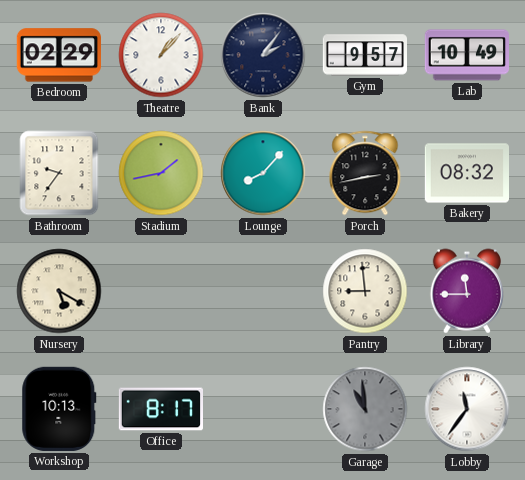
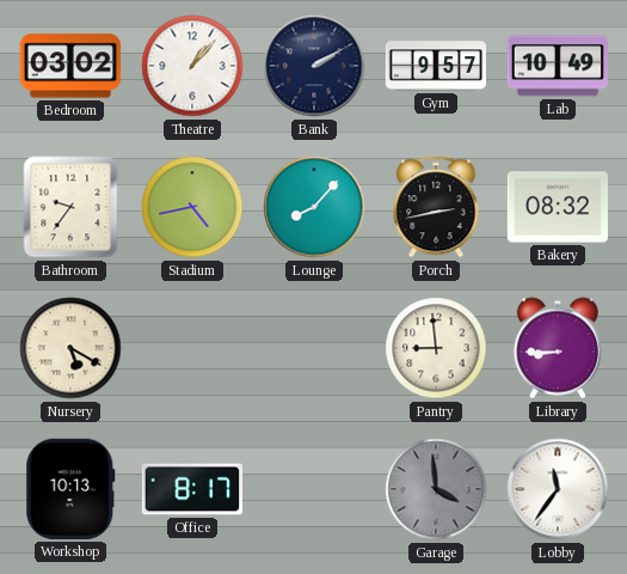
Bedroom: 02:29 -> 03:02
Bank: 2:06 -> 2:10
Stadium: 1:43 -> 4:43
Library: 11:45 -> 8:45
Garage: 10:59 -> 3:59
